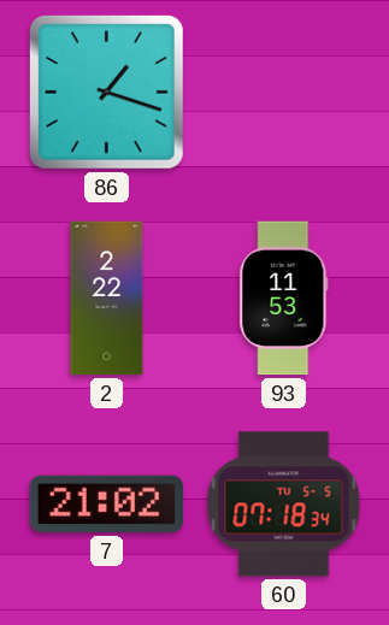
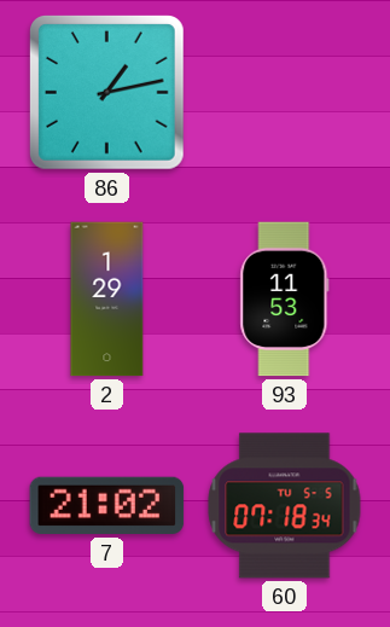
86: 1:18 -> 1:13
2: 2:22 -> 1:29
